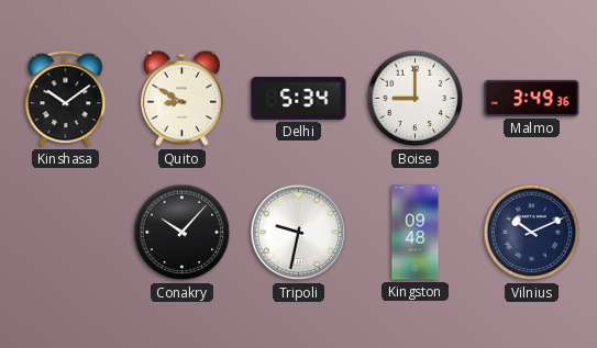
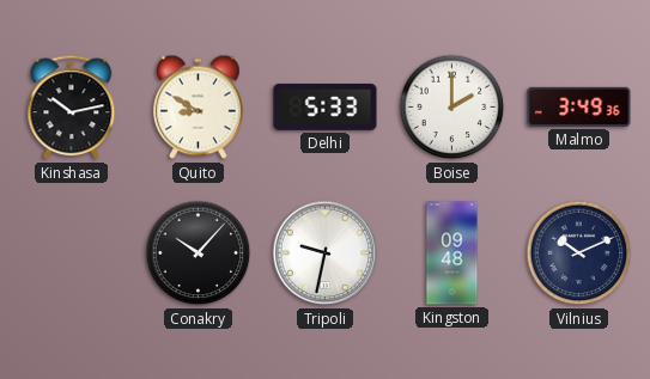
Kinshasa: 10:09 -> 10:13
Delhi: 5:34 -> 5:33
Boise: 9:00 -> 2:00
